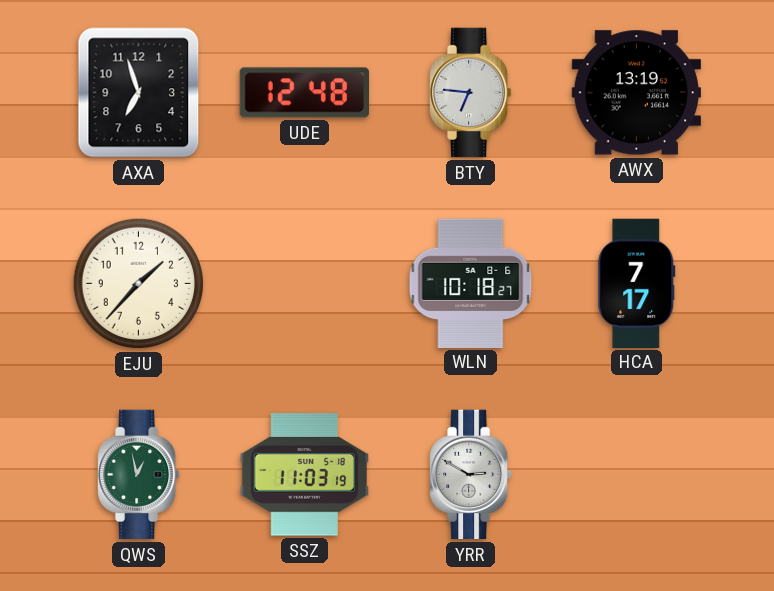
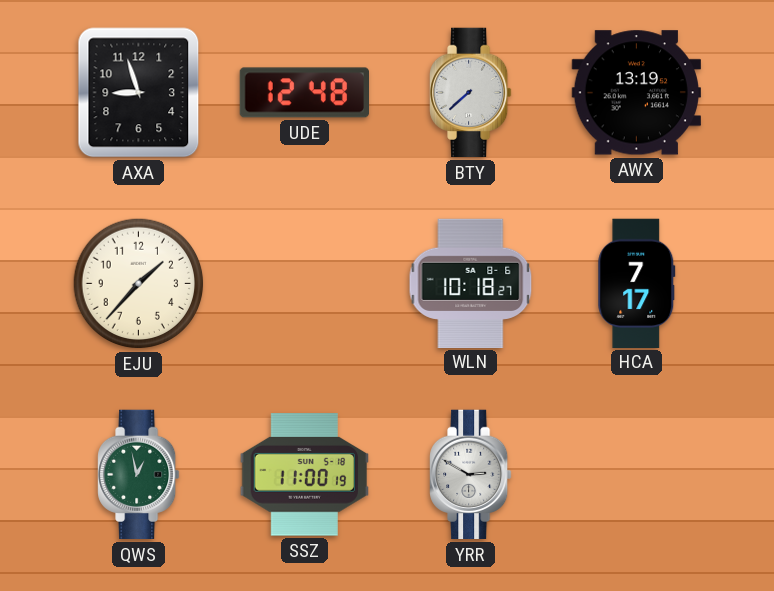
AXA: 6:57 -> 8:57
BTY: 6:46 -> 7:38
SSZ: 11:03 -> 11:00
